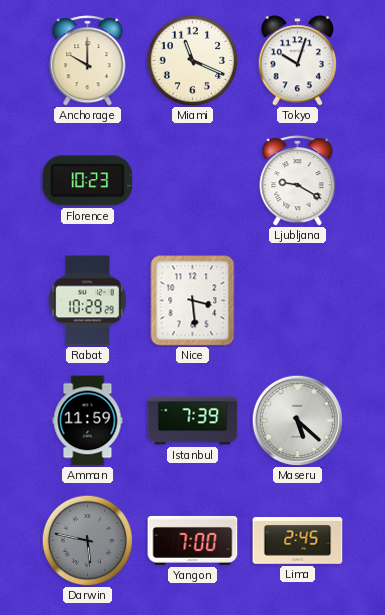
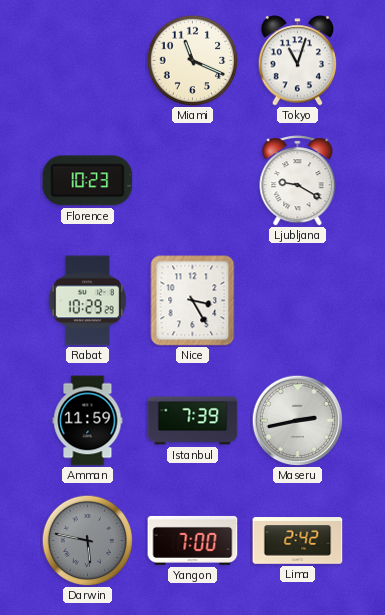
Anchorage: 10:00 -> none
Tokyo: 10:03 -> 11:03
Nice: 3:29 -> 3:25
Maseru: 5:22 -> 2:43
Lima: 2:45 -> 2:42
